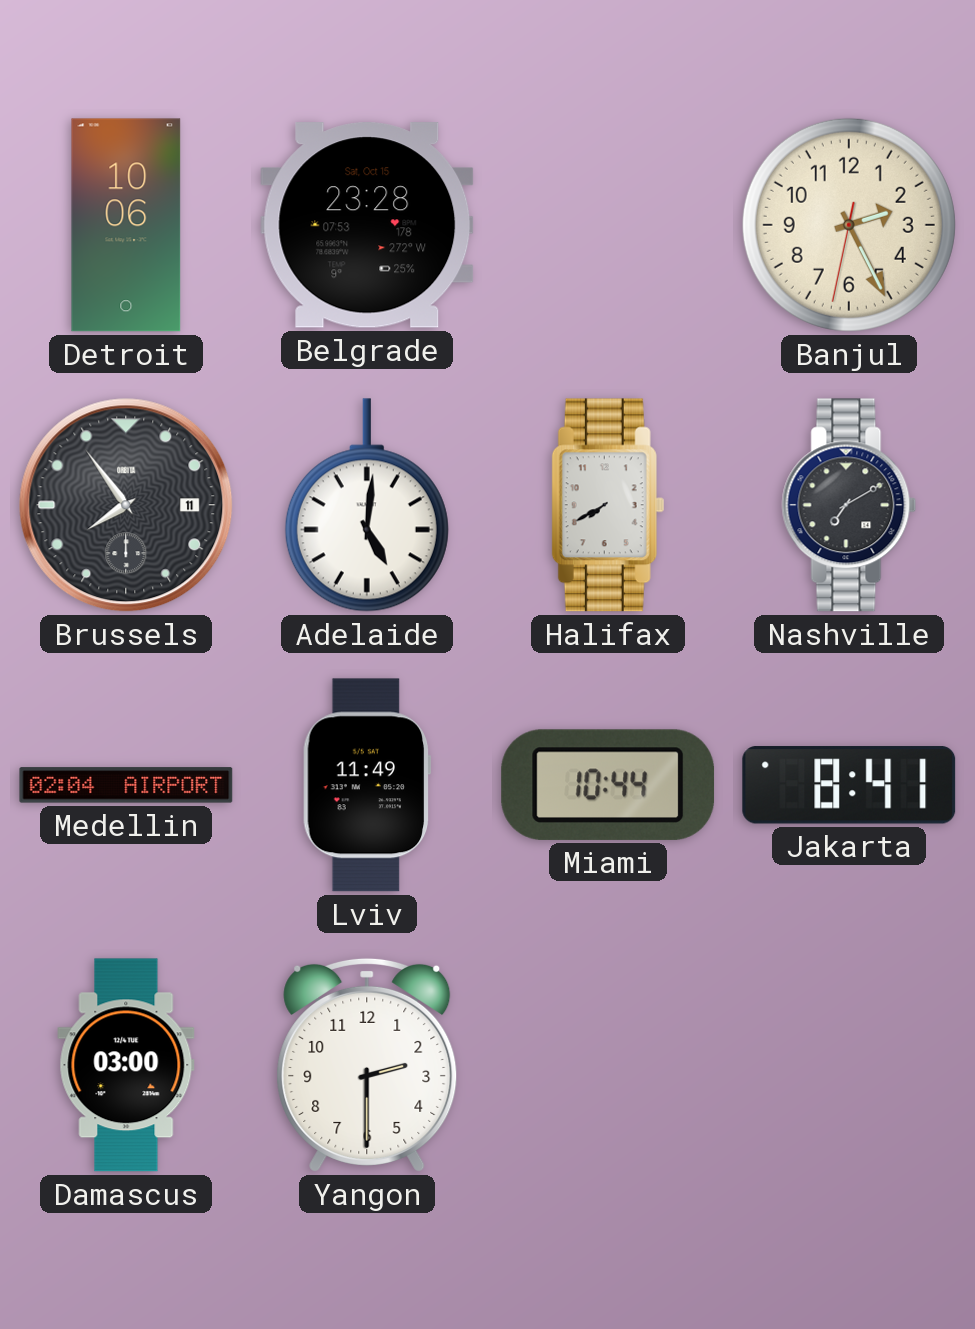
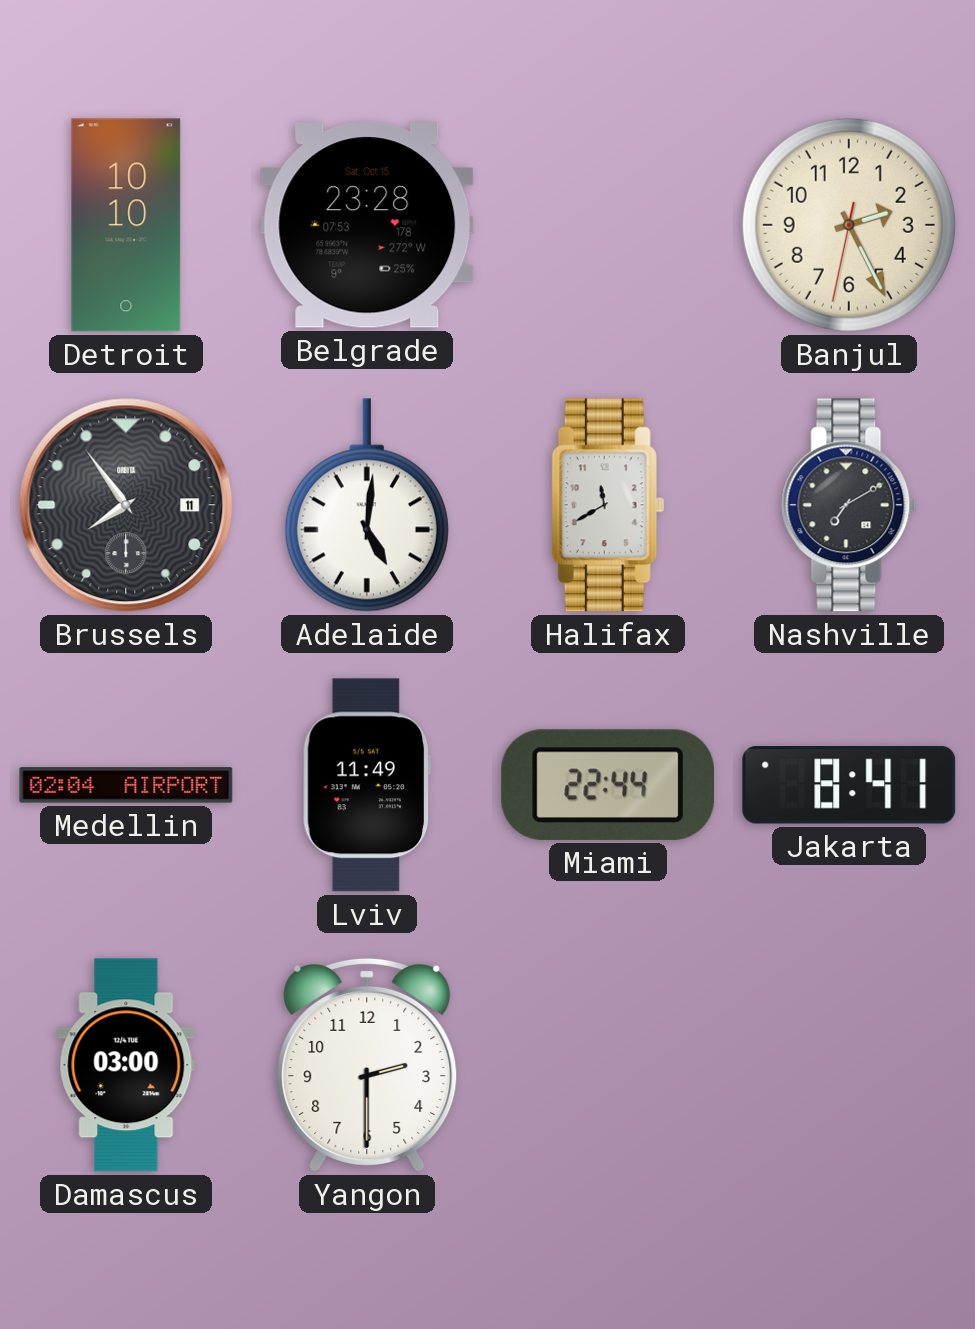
Detroit: 10:06 -> 10:10
Halifax: 7:40 -> 11:40
Miami: 10:44 -> 22:44
